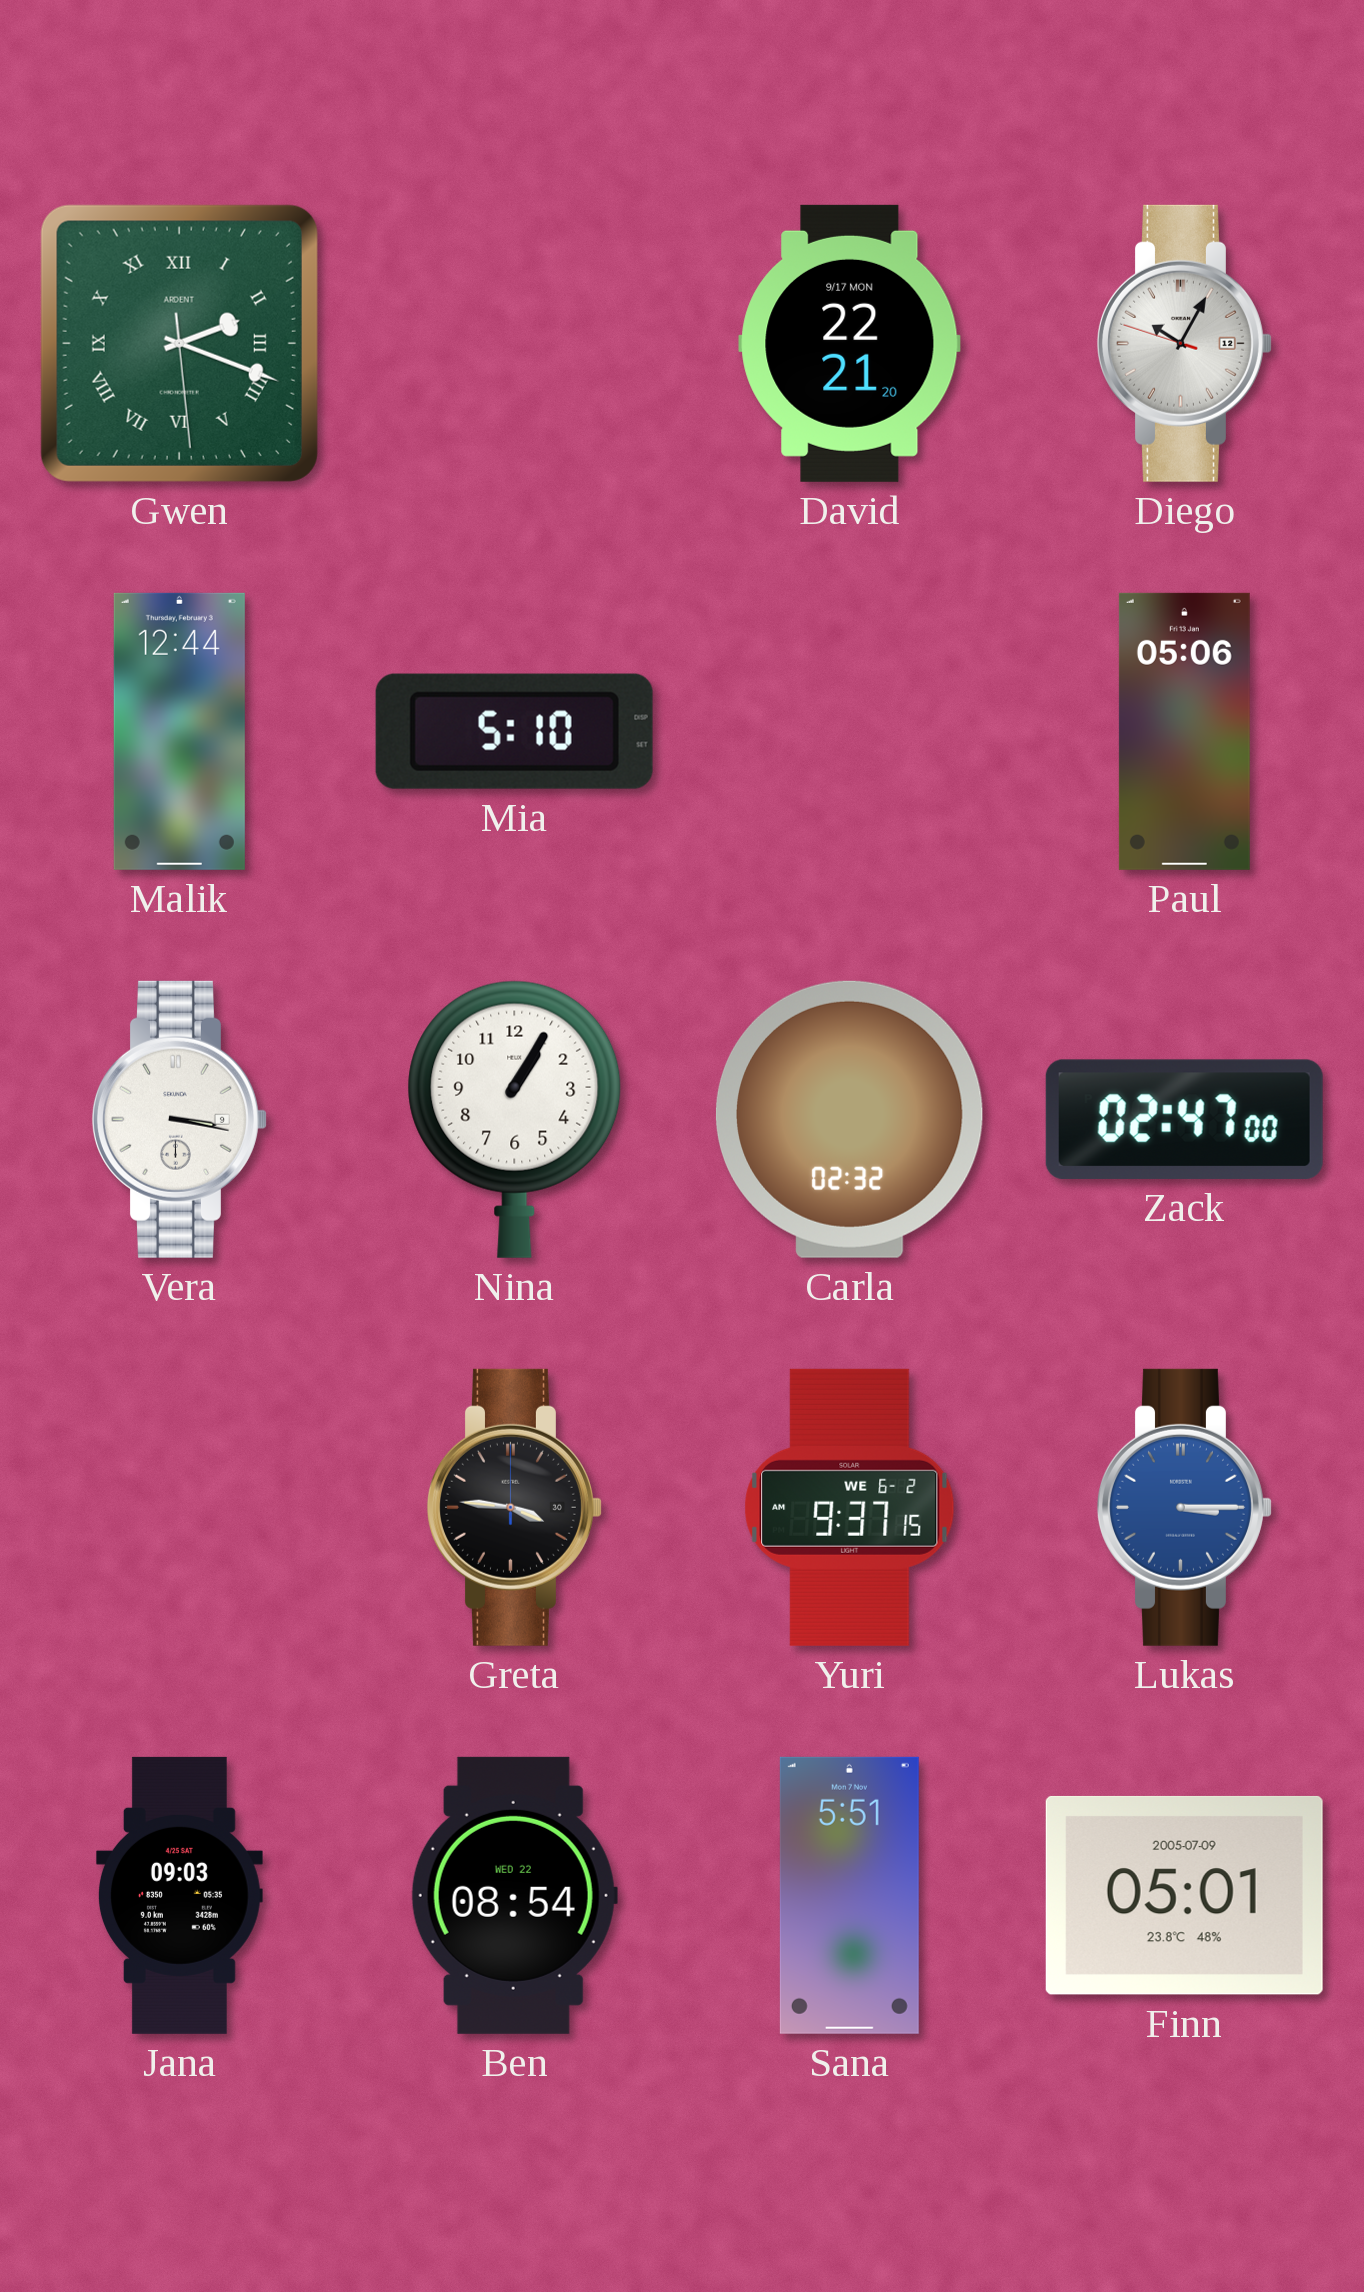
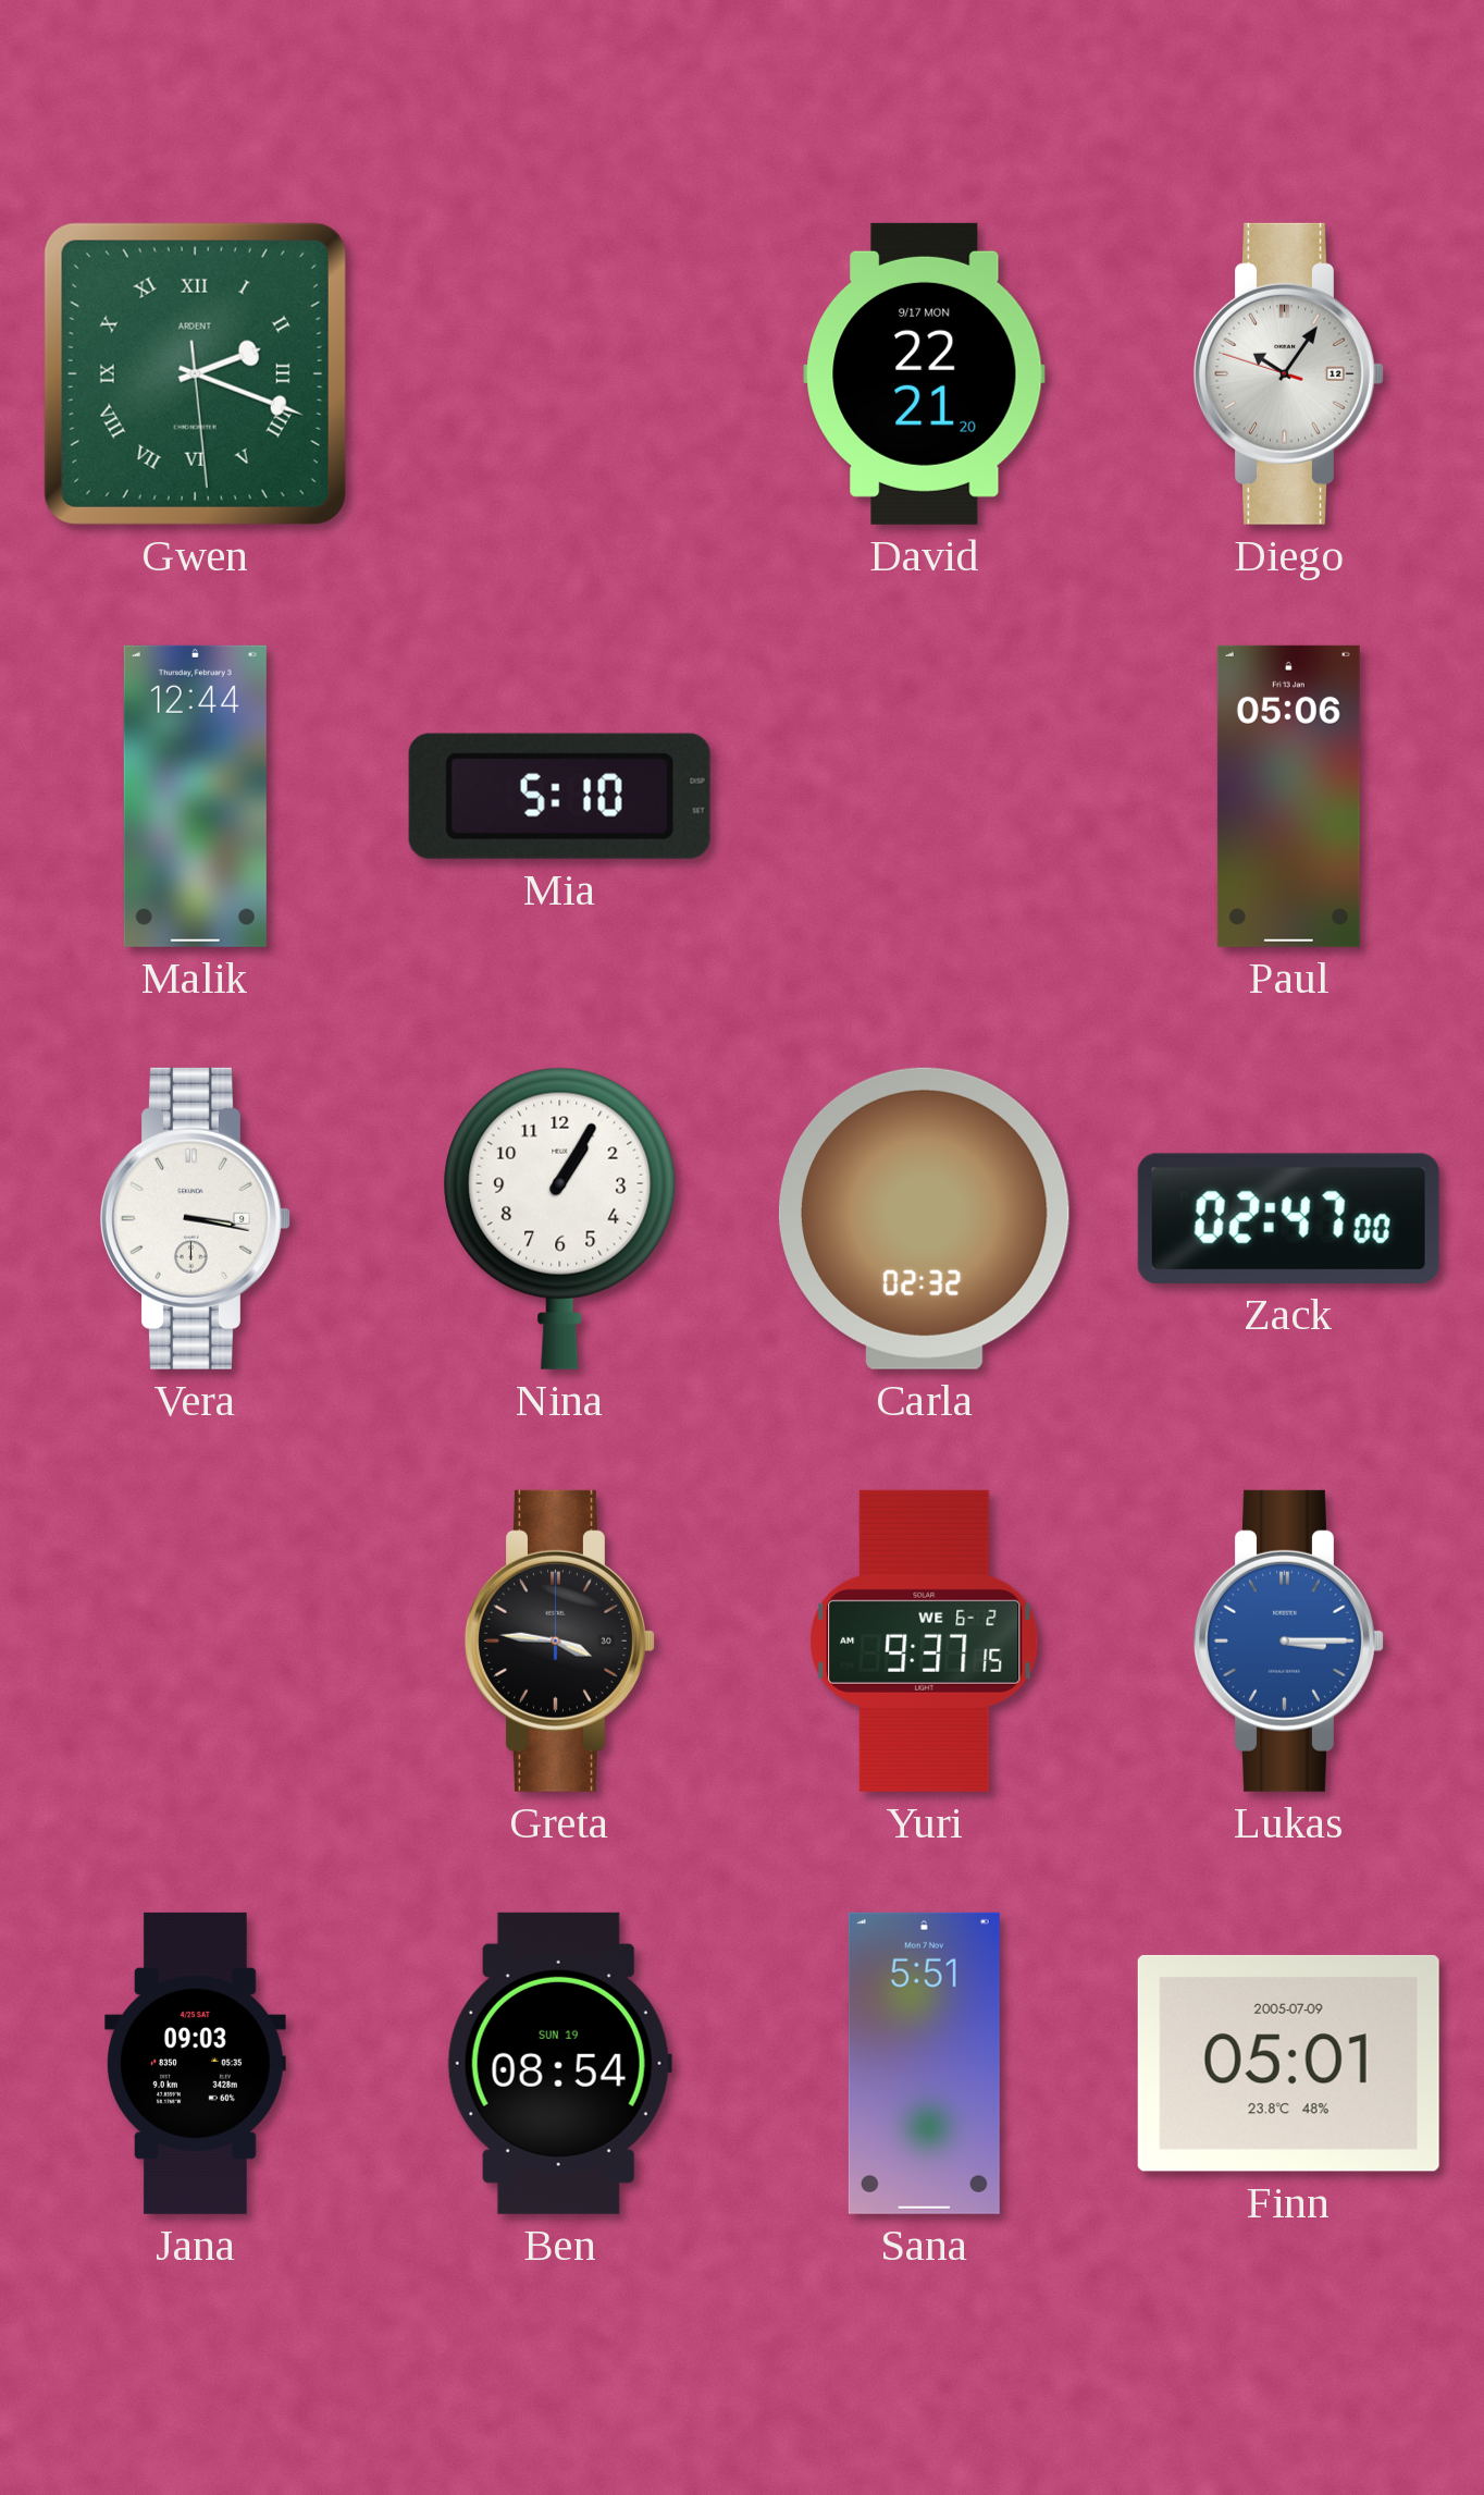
Diego: 10:04 -> 10:05
Ben date: WED 22 -> SUN 19
